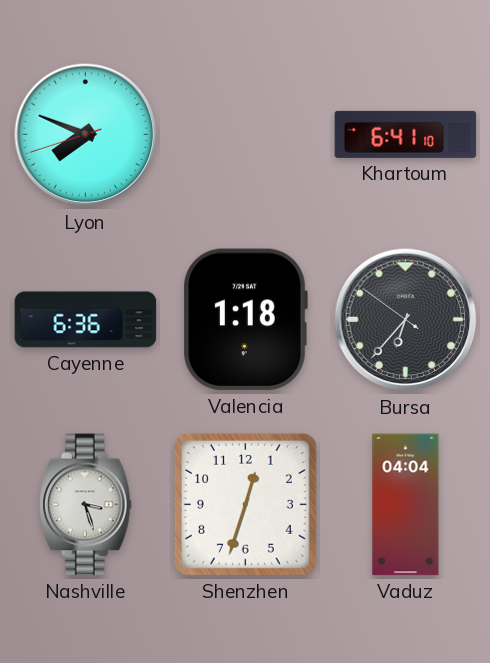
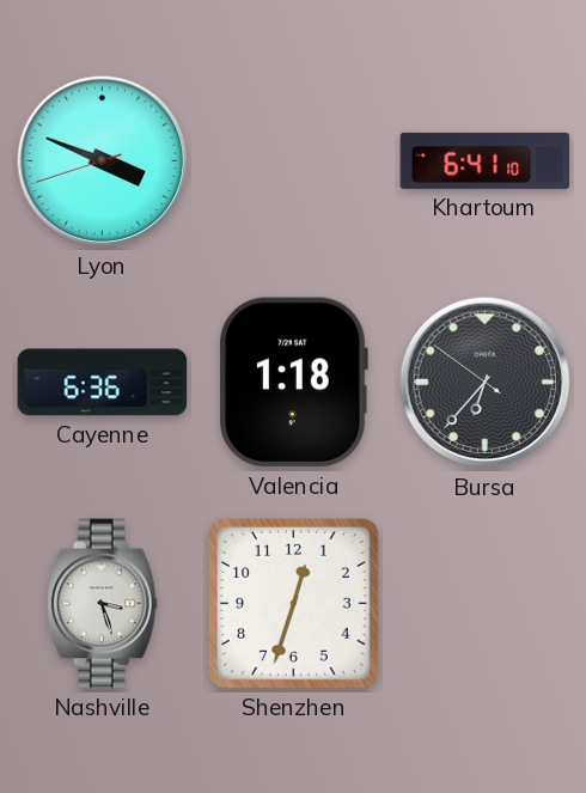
Lyon: 7:48 -> 3:48
Vaduz: 04:04 -> none
